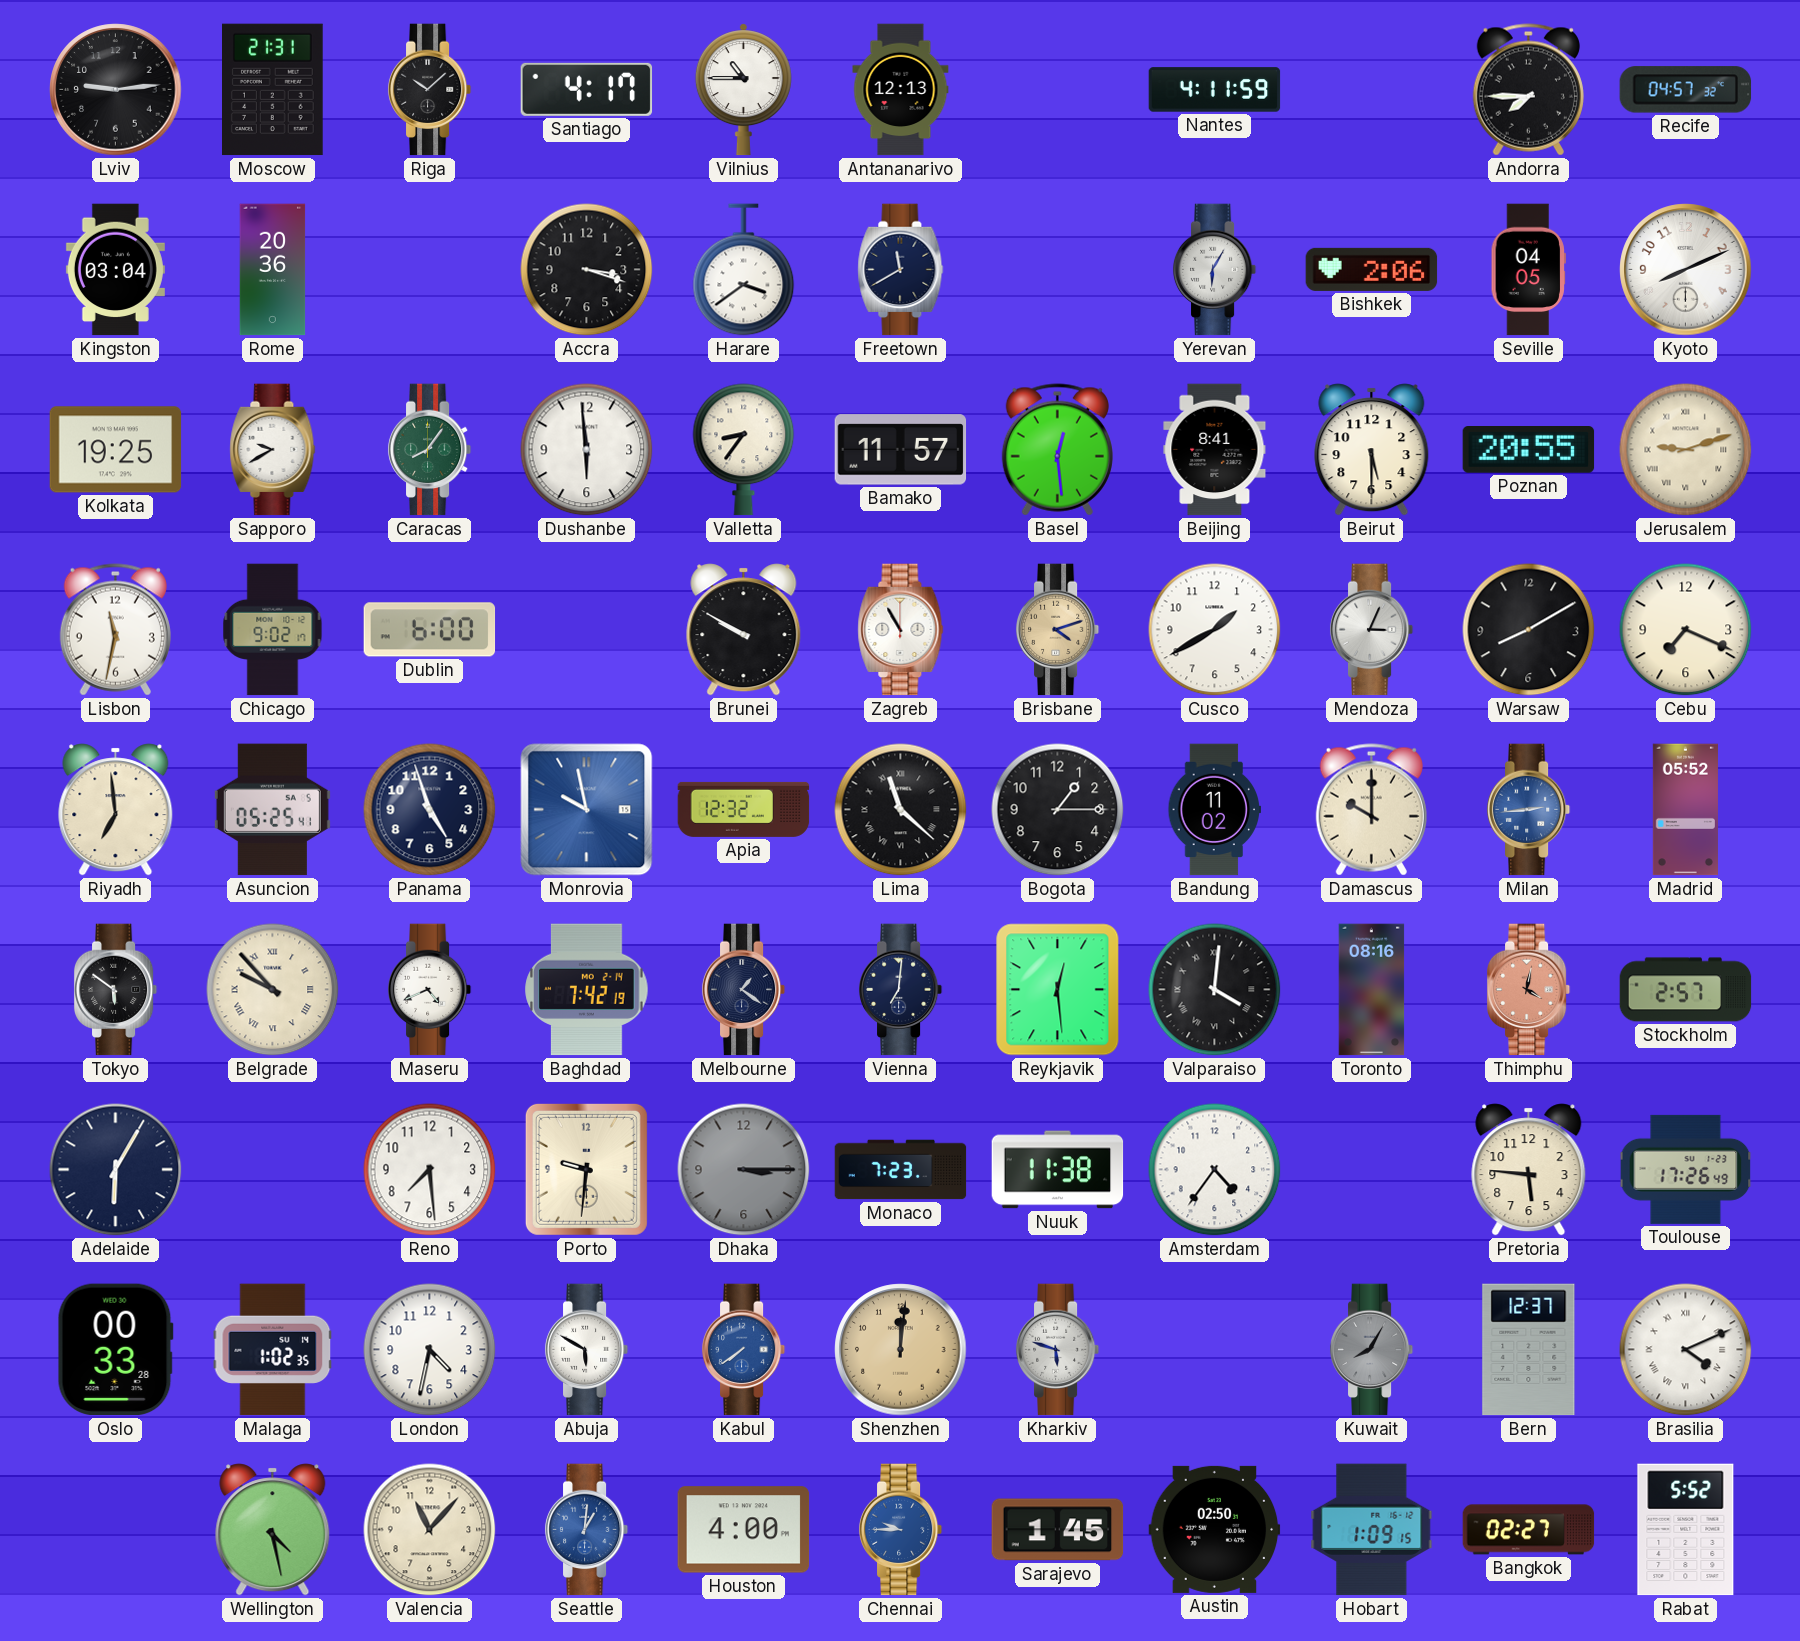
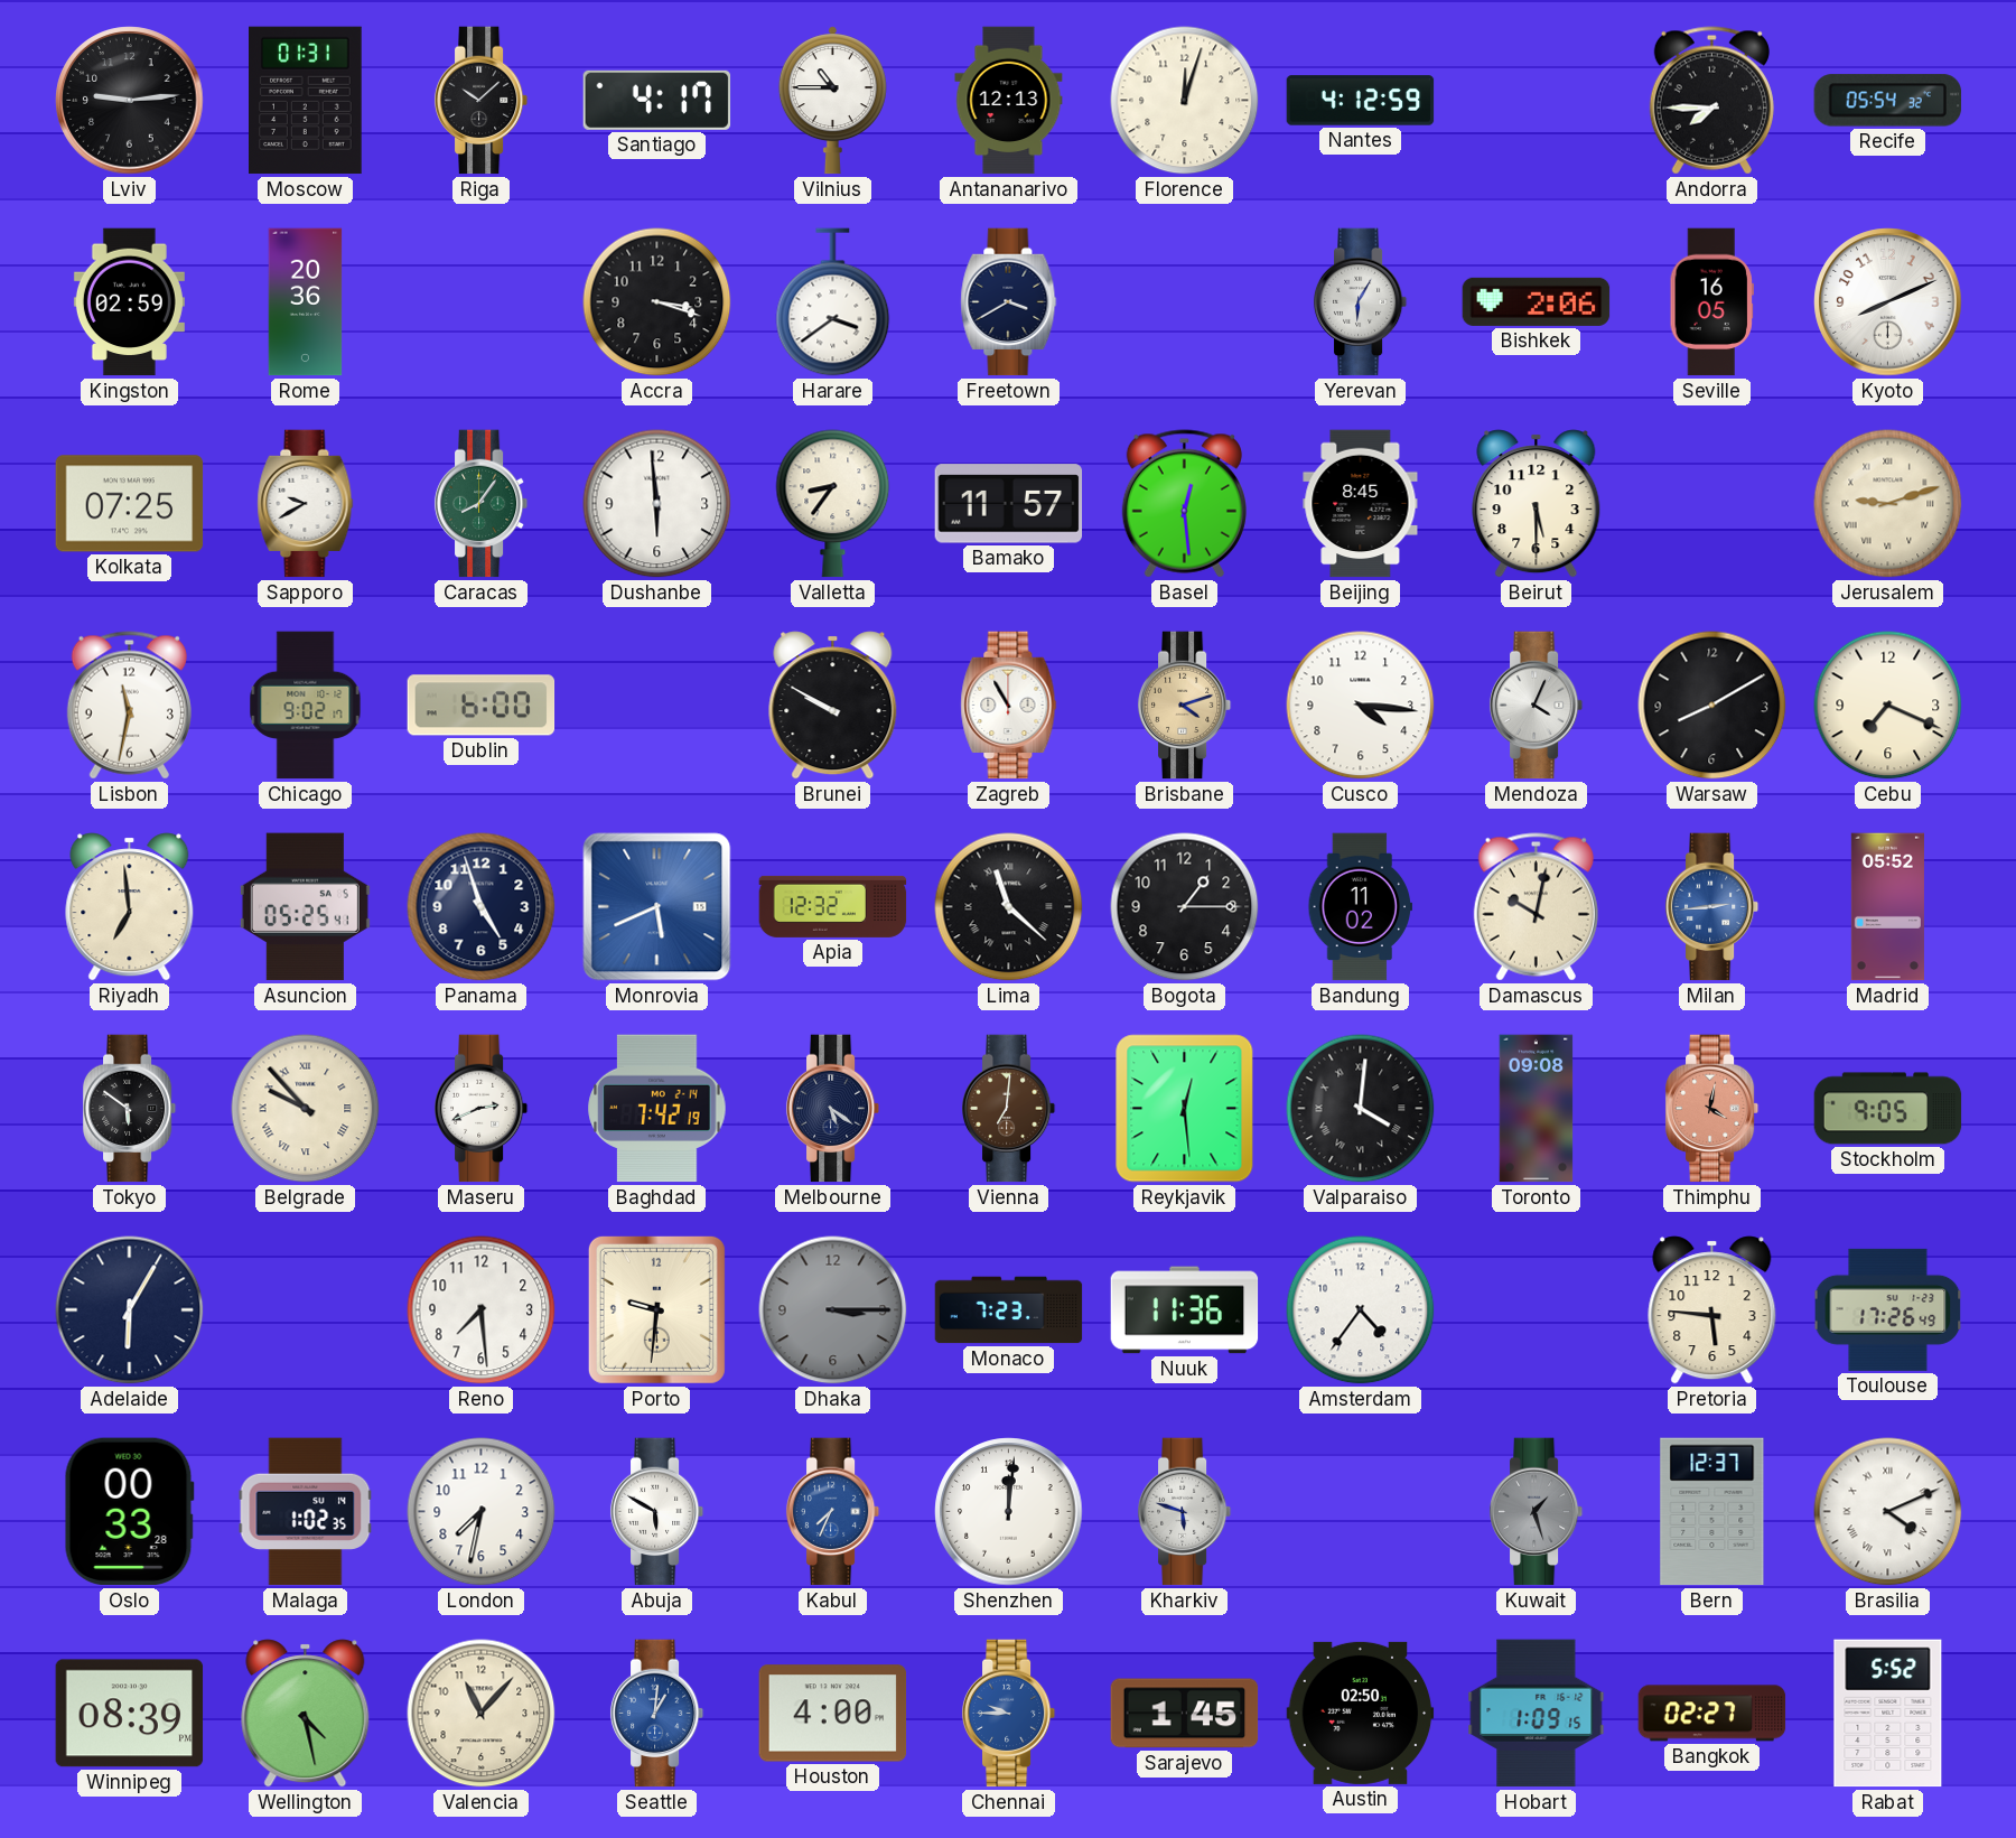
Moscow: 21:31 -> 01:31
Florence: none -> 12:03
Nantes: 4:11 -> 4:12
Recife: 04:57 -> 05:54
Kingston: 03:04 -> 02:59
Freetown: 11:40 -> 3:40
Seville: 04:05 -> 16:05
Kolkata: 19:25 -> 07:25
Beijing: 8:41 -> 8:45
Poznan: 20:55 -> none
Cusco: 1:40 -> 4:16
Mendoza: 3:04 -> 4:04
Monrovia: 9:58 -> 5:41
Damascus: 10:00 -> 10:02
Maseru: 4:41 -> 2:41
Melbourne: 1:21 -> 5:21
Vienna dial: navy -> brown
Toronto: 08:16 -> 09:08
Stockholm: 2:57 -> 9:05
Nuuk: 11:38 -> 11:36
London: 4:32 -> 7:32
Kabul: 7:39 -> 7:34
Shenzhen dial: champagne -> white
Kuwait: 8:05 -> 1:27
Winnipeg: none -> 08:39
